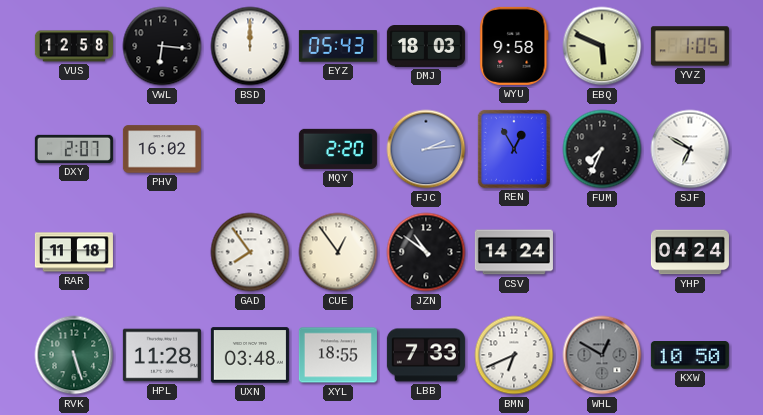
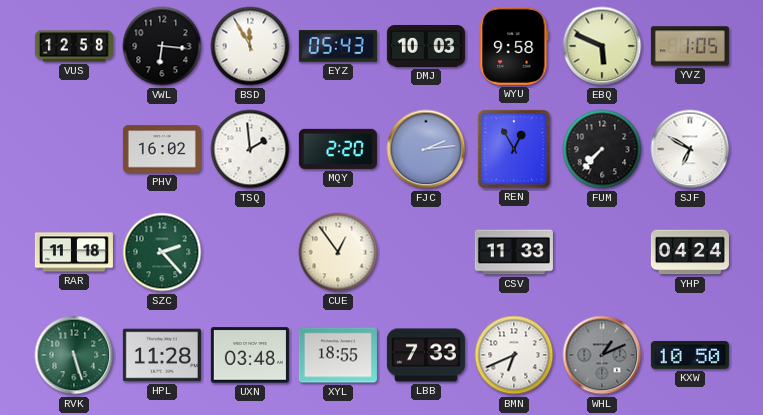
BSD: 12:00 -> 11:55
DMJ: 18:03 -> 10:03
DXY: 2:07 -> none
TSQ: none -> 1:59
FUM: 7:34 -> 7:37
SZC: none -> 2:23
GAD: 7:54 -> none
JZN: 10:51 -> none
CSV: 14:24 -> 11:33
WHL: 12:50 -> 1:11
